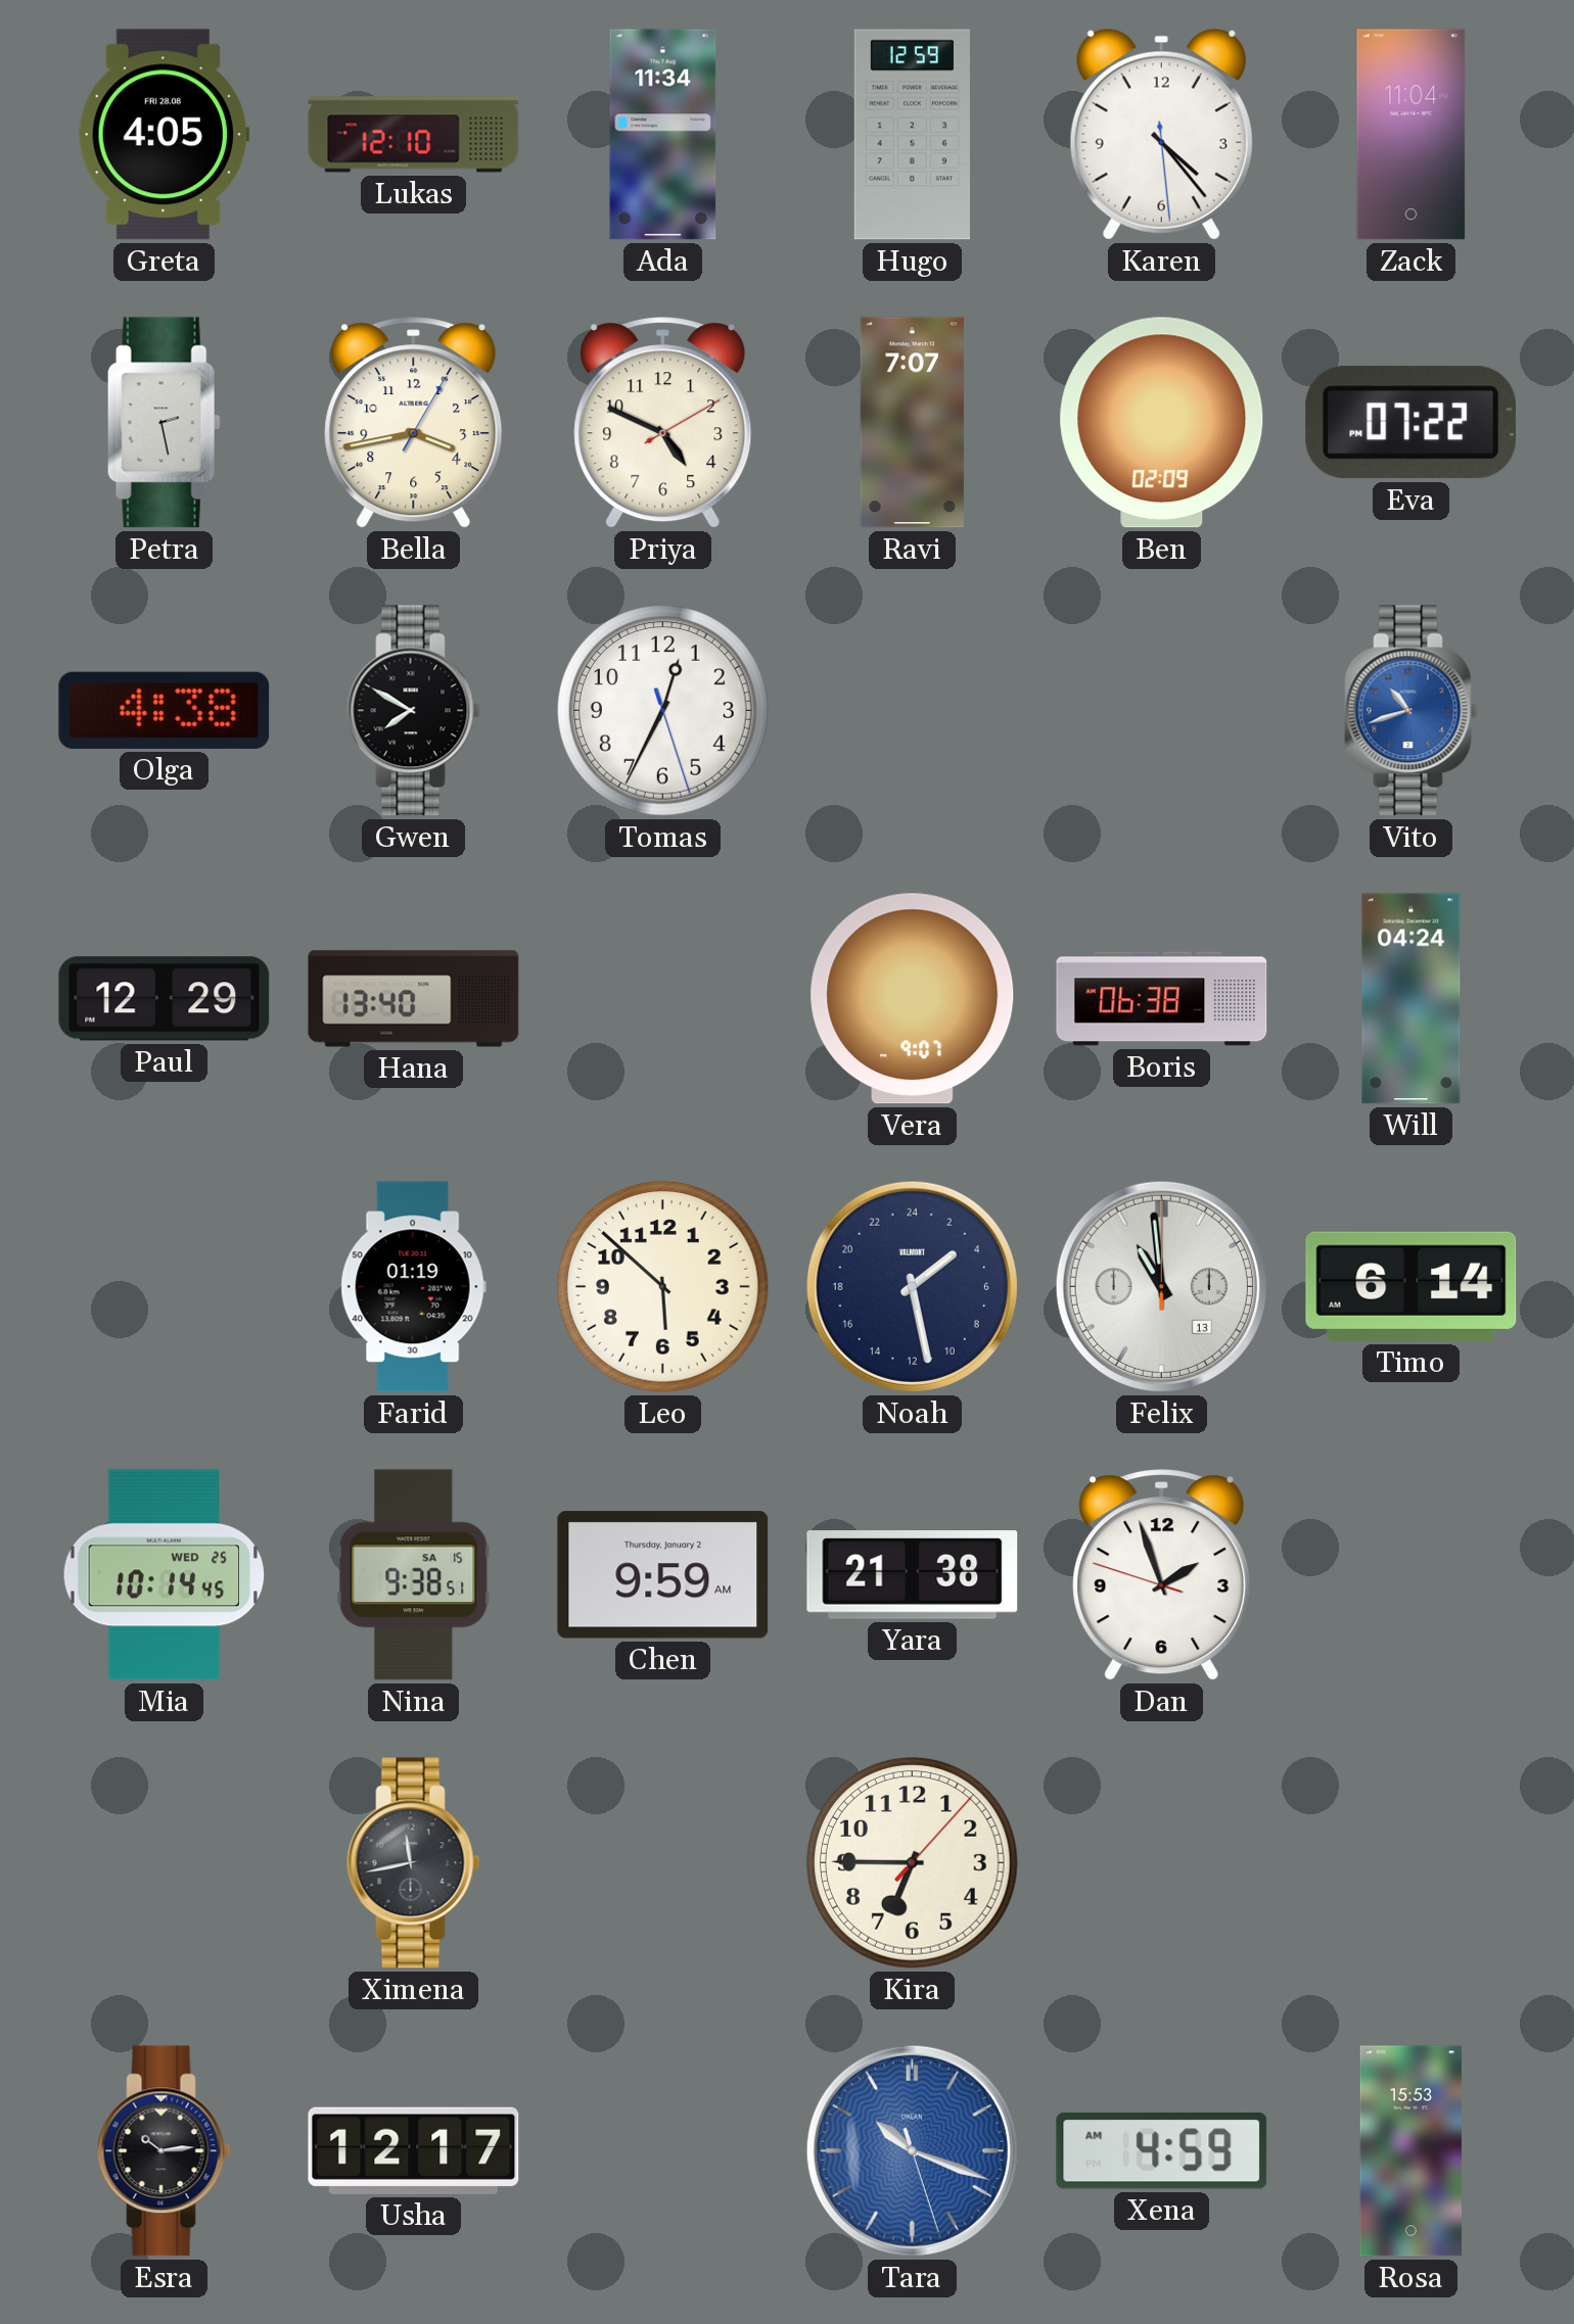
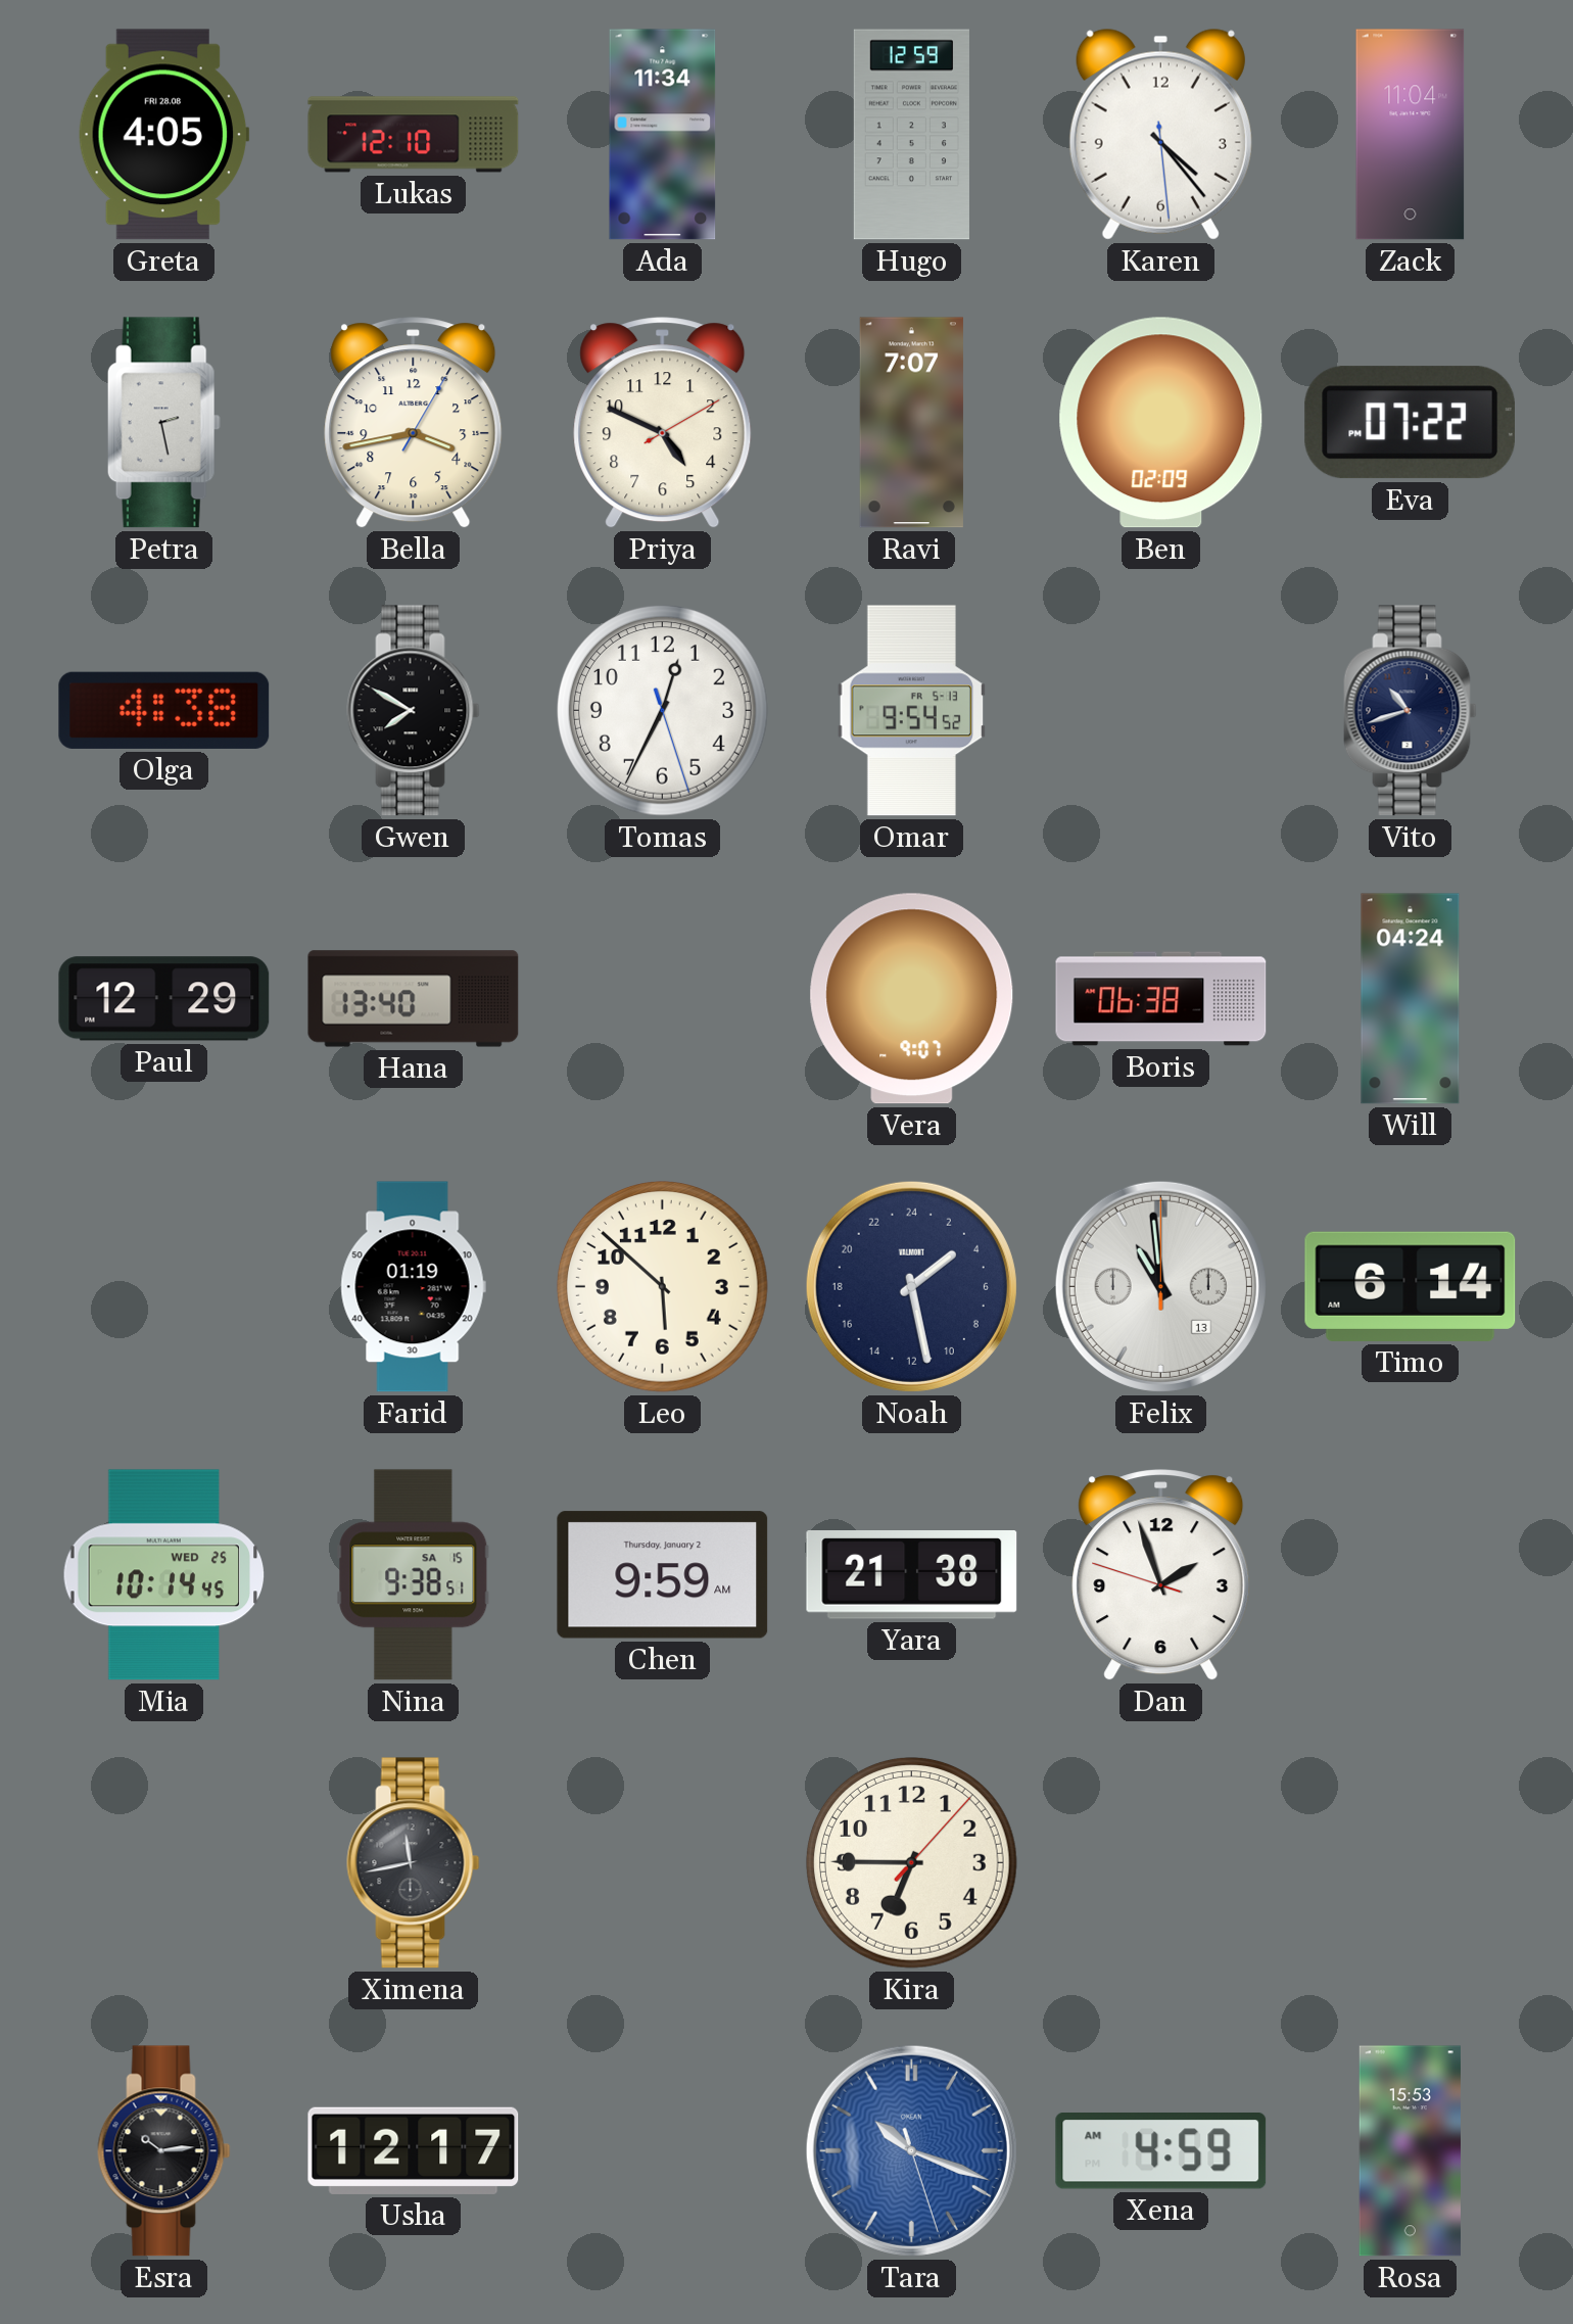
Omar: none -> 9:54
Vito dial: blue -> navy
